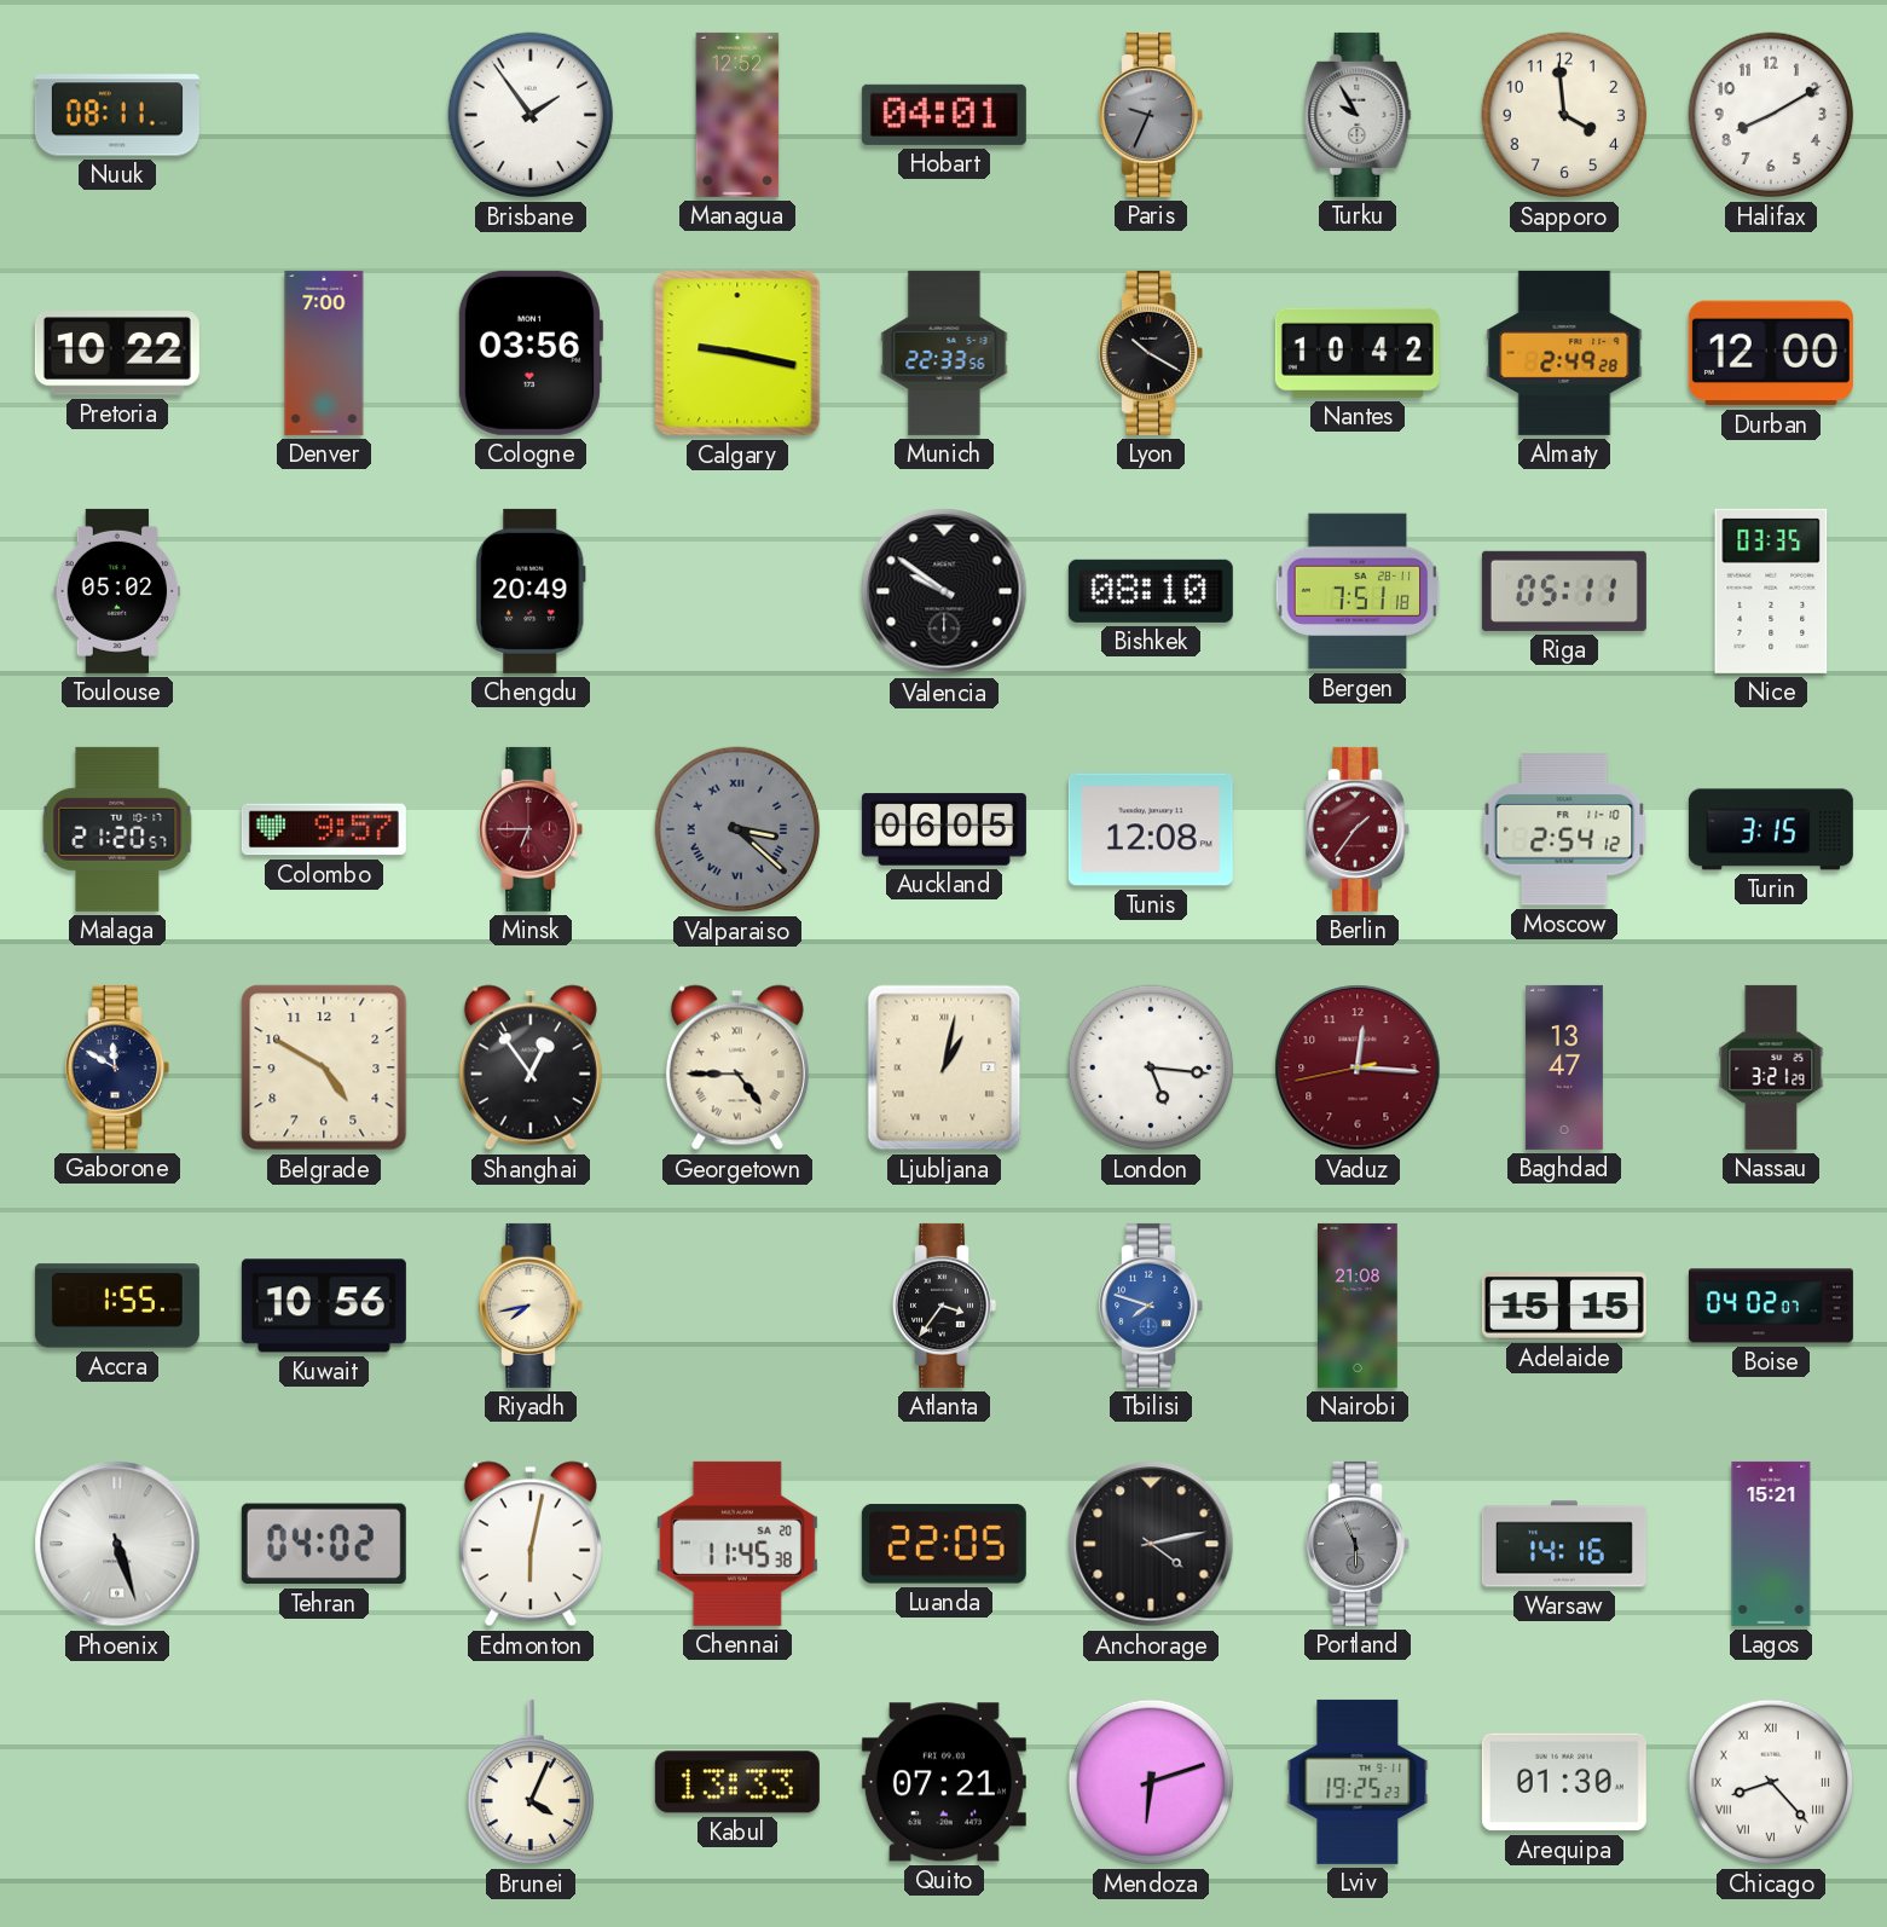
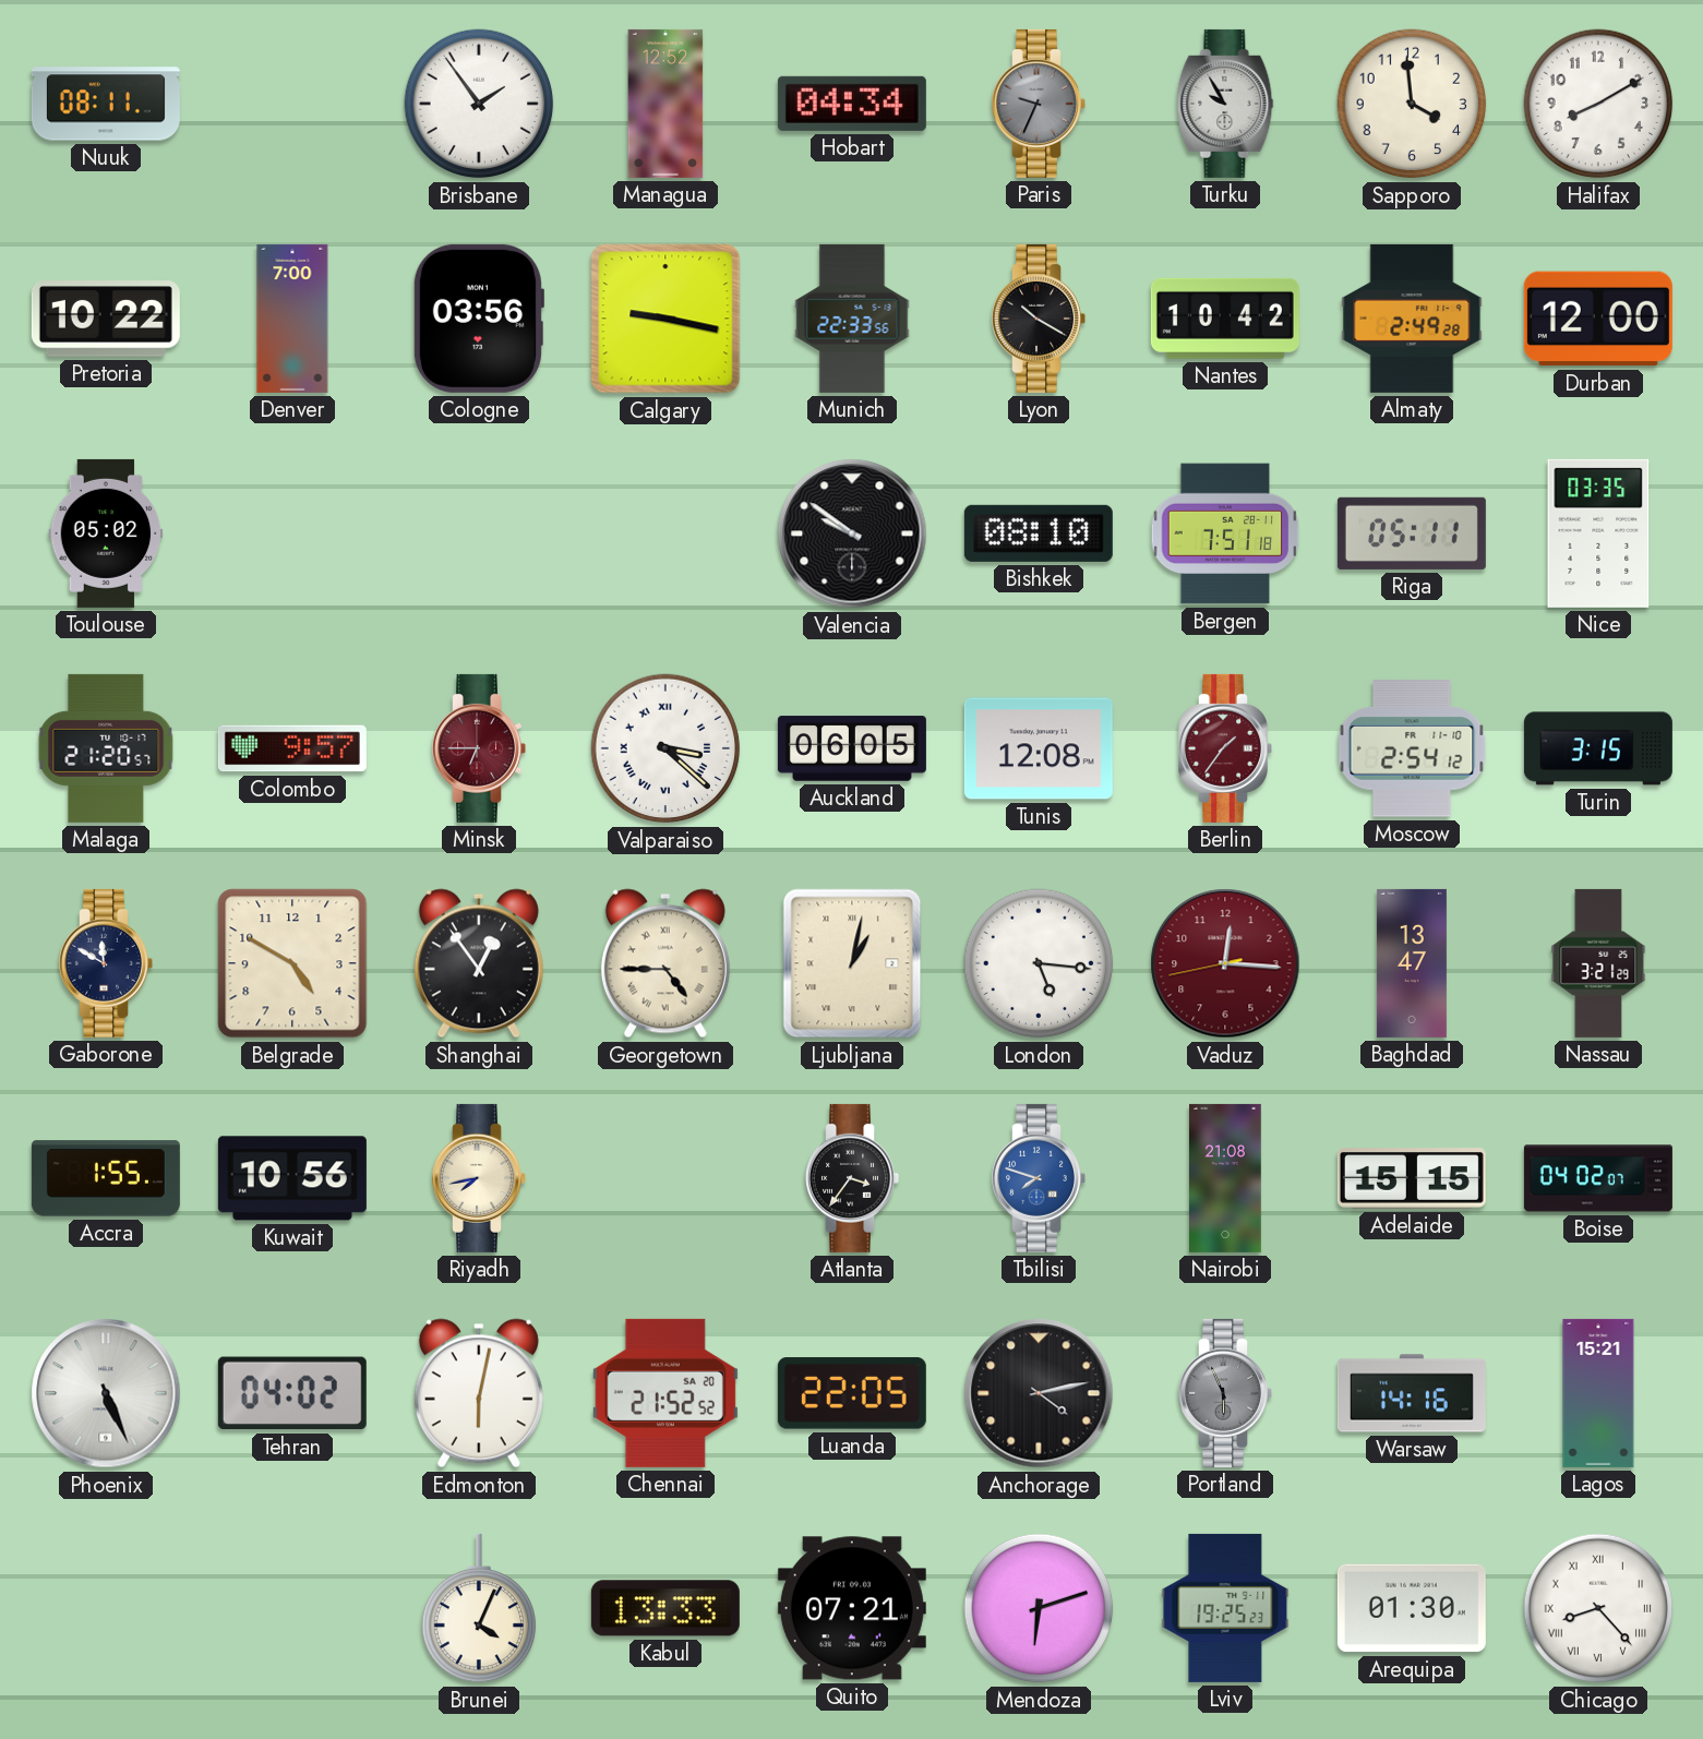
Hobart: 04:01 -> 04:34
Chengdu: 20:49 -> none
Valparaiso dial: grey -> white
Phoenix: 5:27 -> 5:26
Chennai: 11:45 -> 21:52
